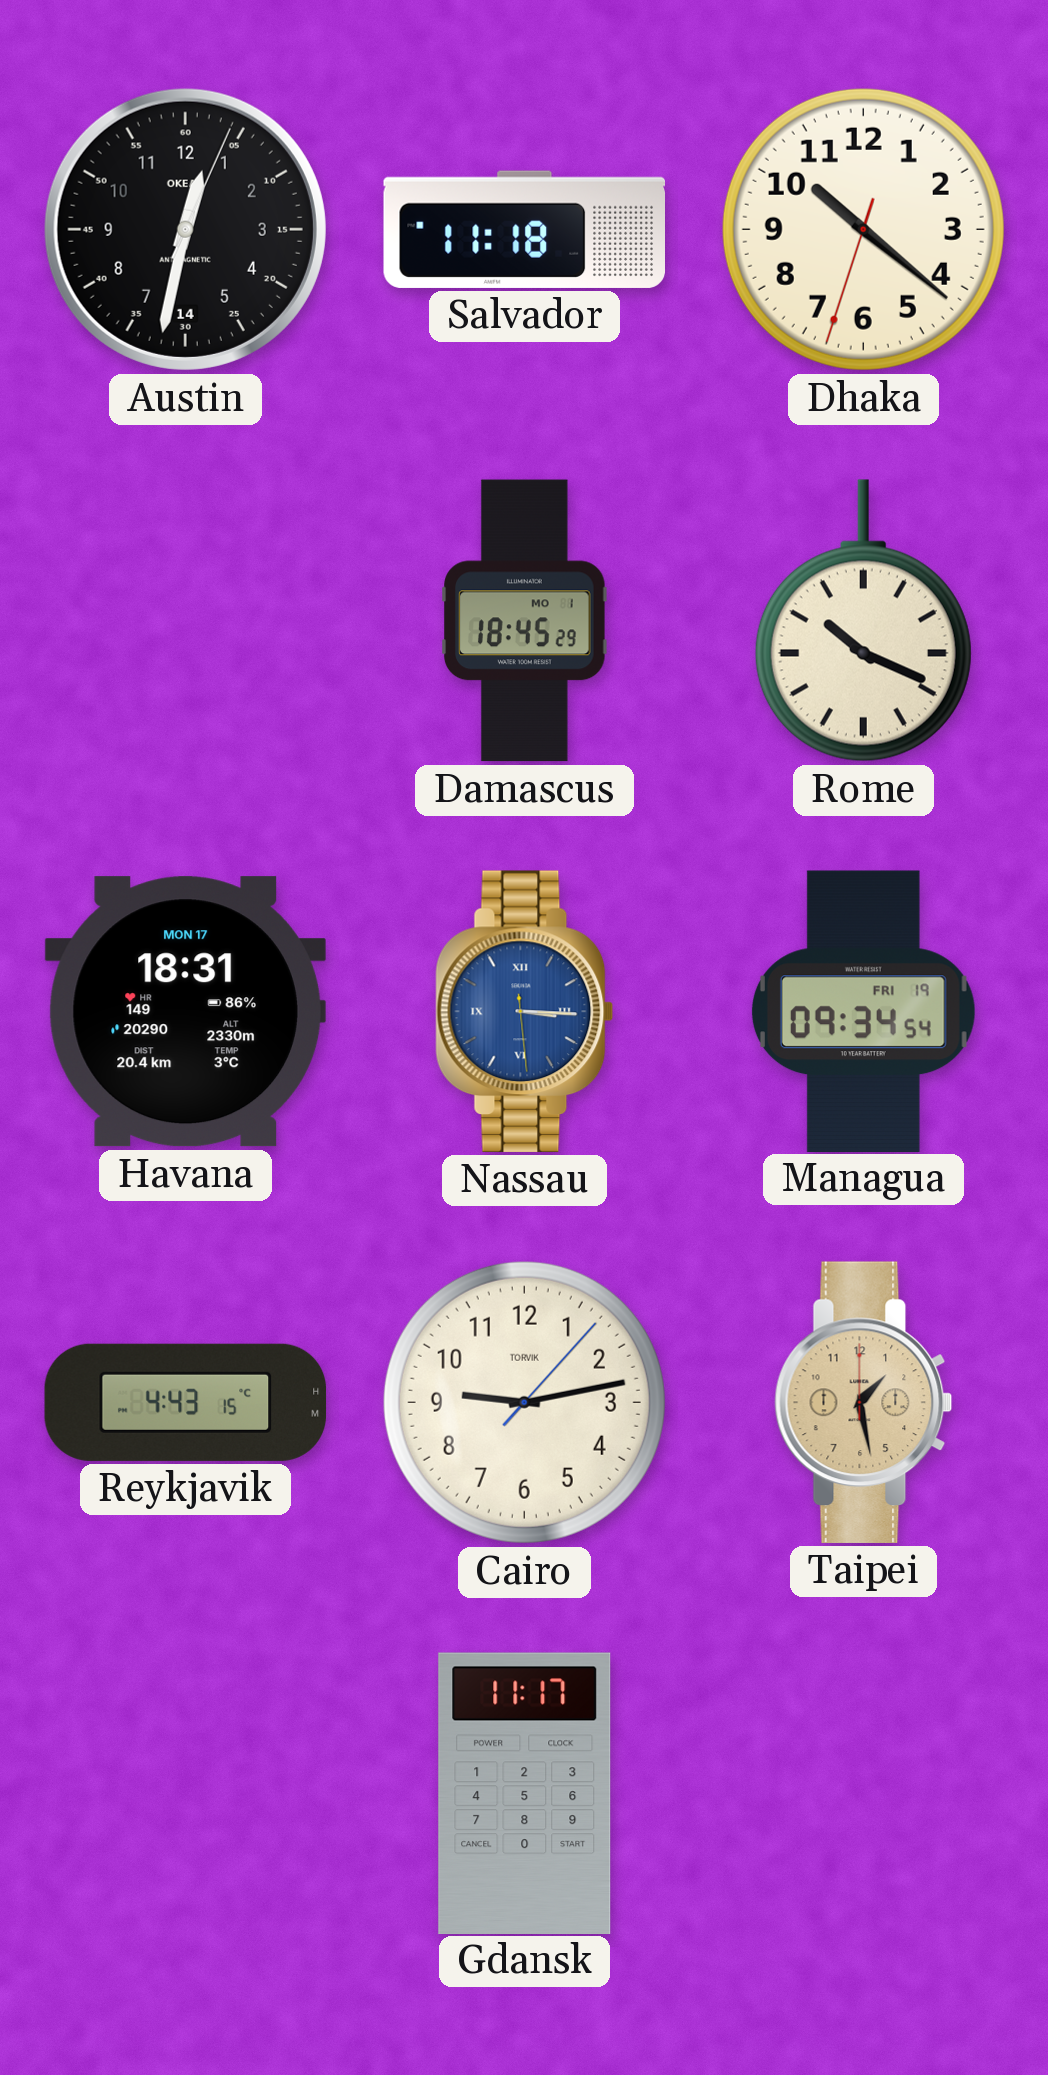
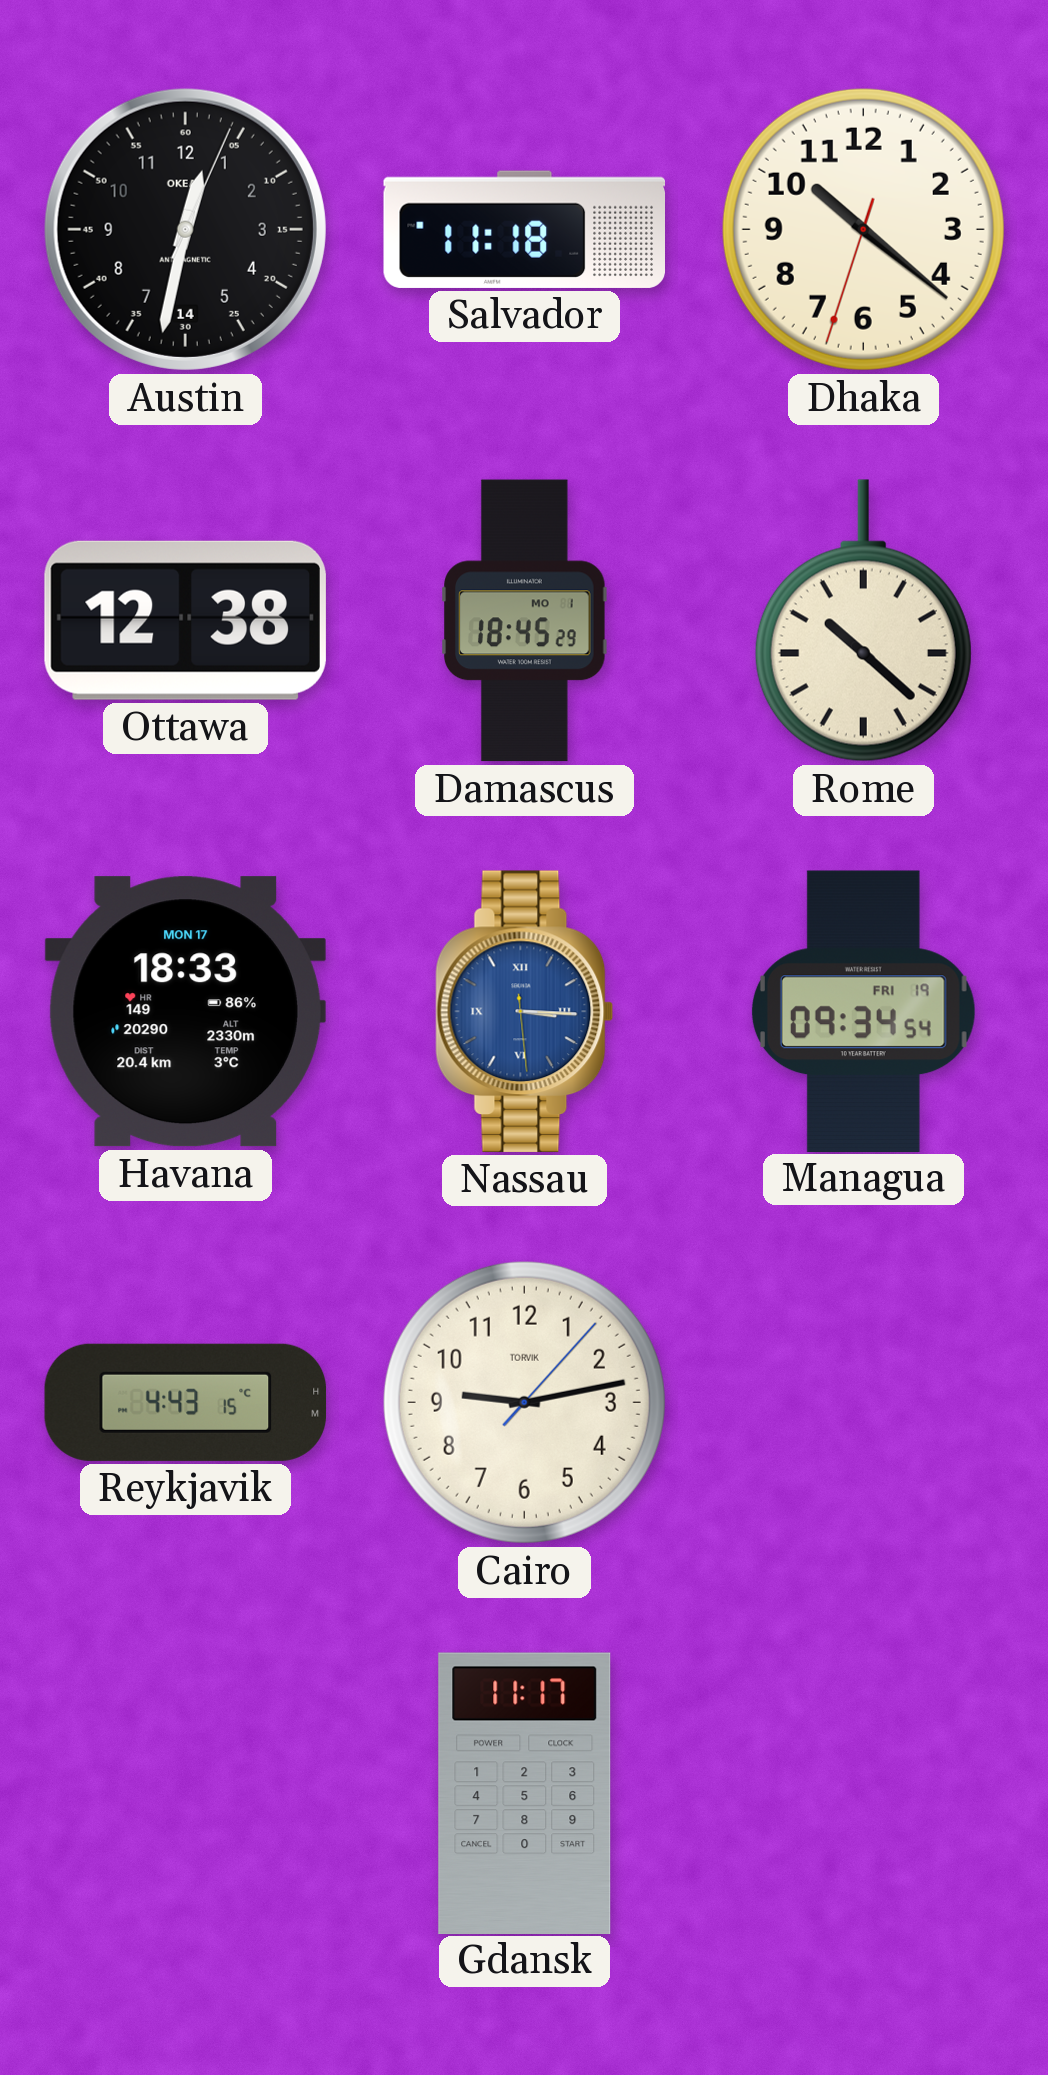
Ottawa: none -> 12:38
Rome: 10:19 -> 10:22
Havana: 18:31 -> 18:33
Taipei: 1:28 -> none
